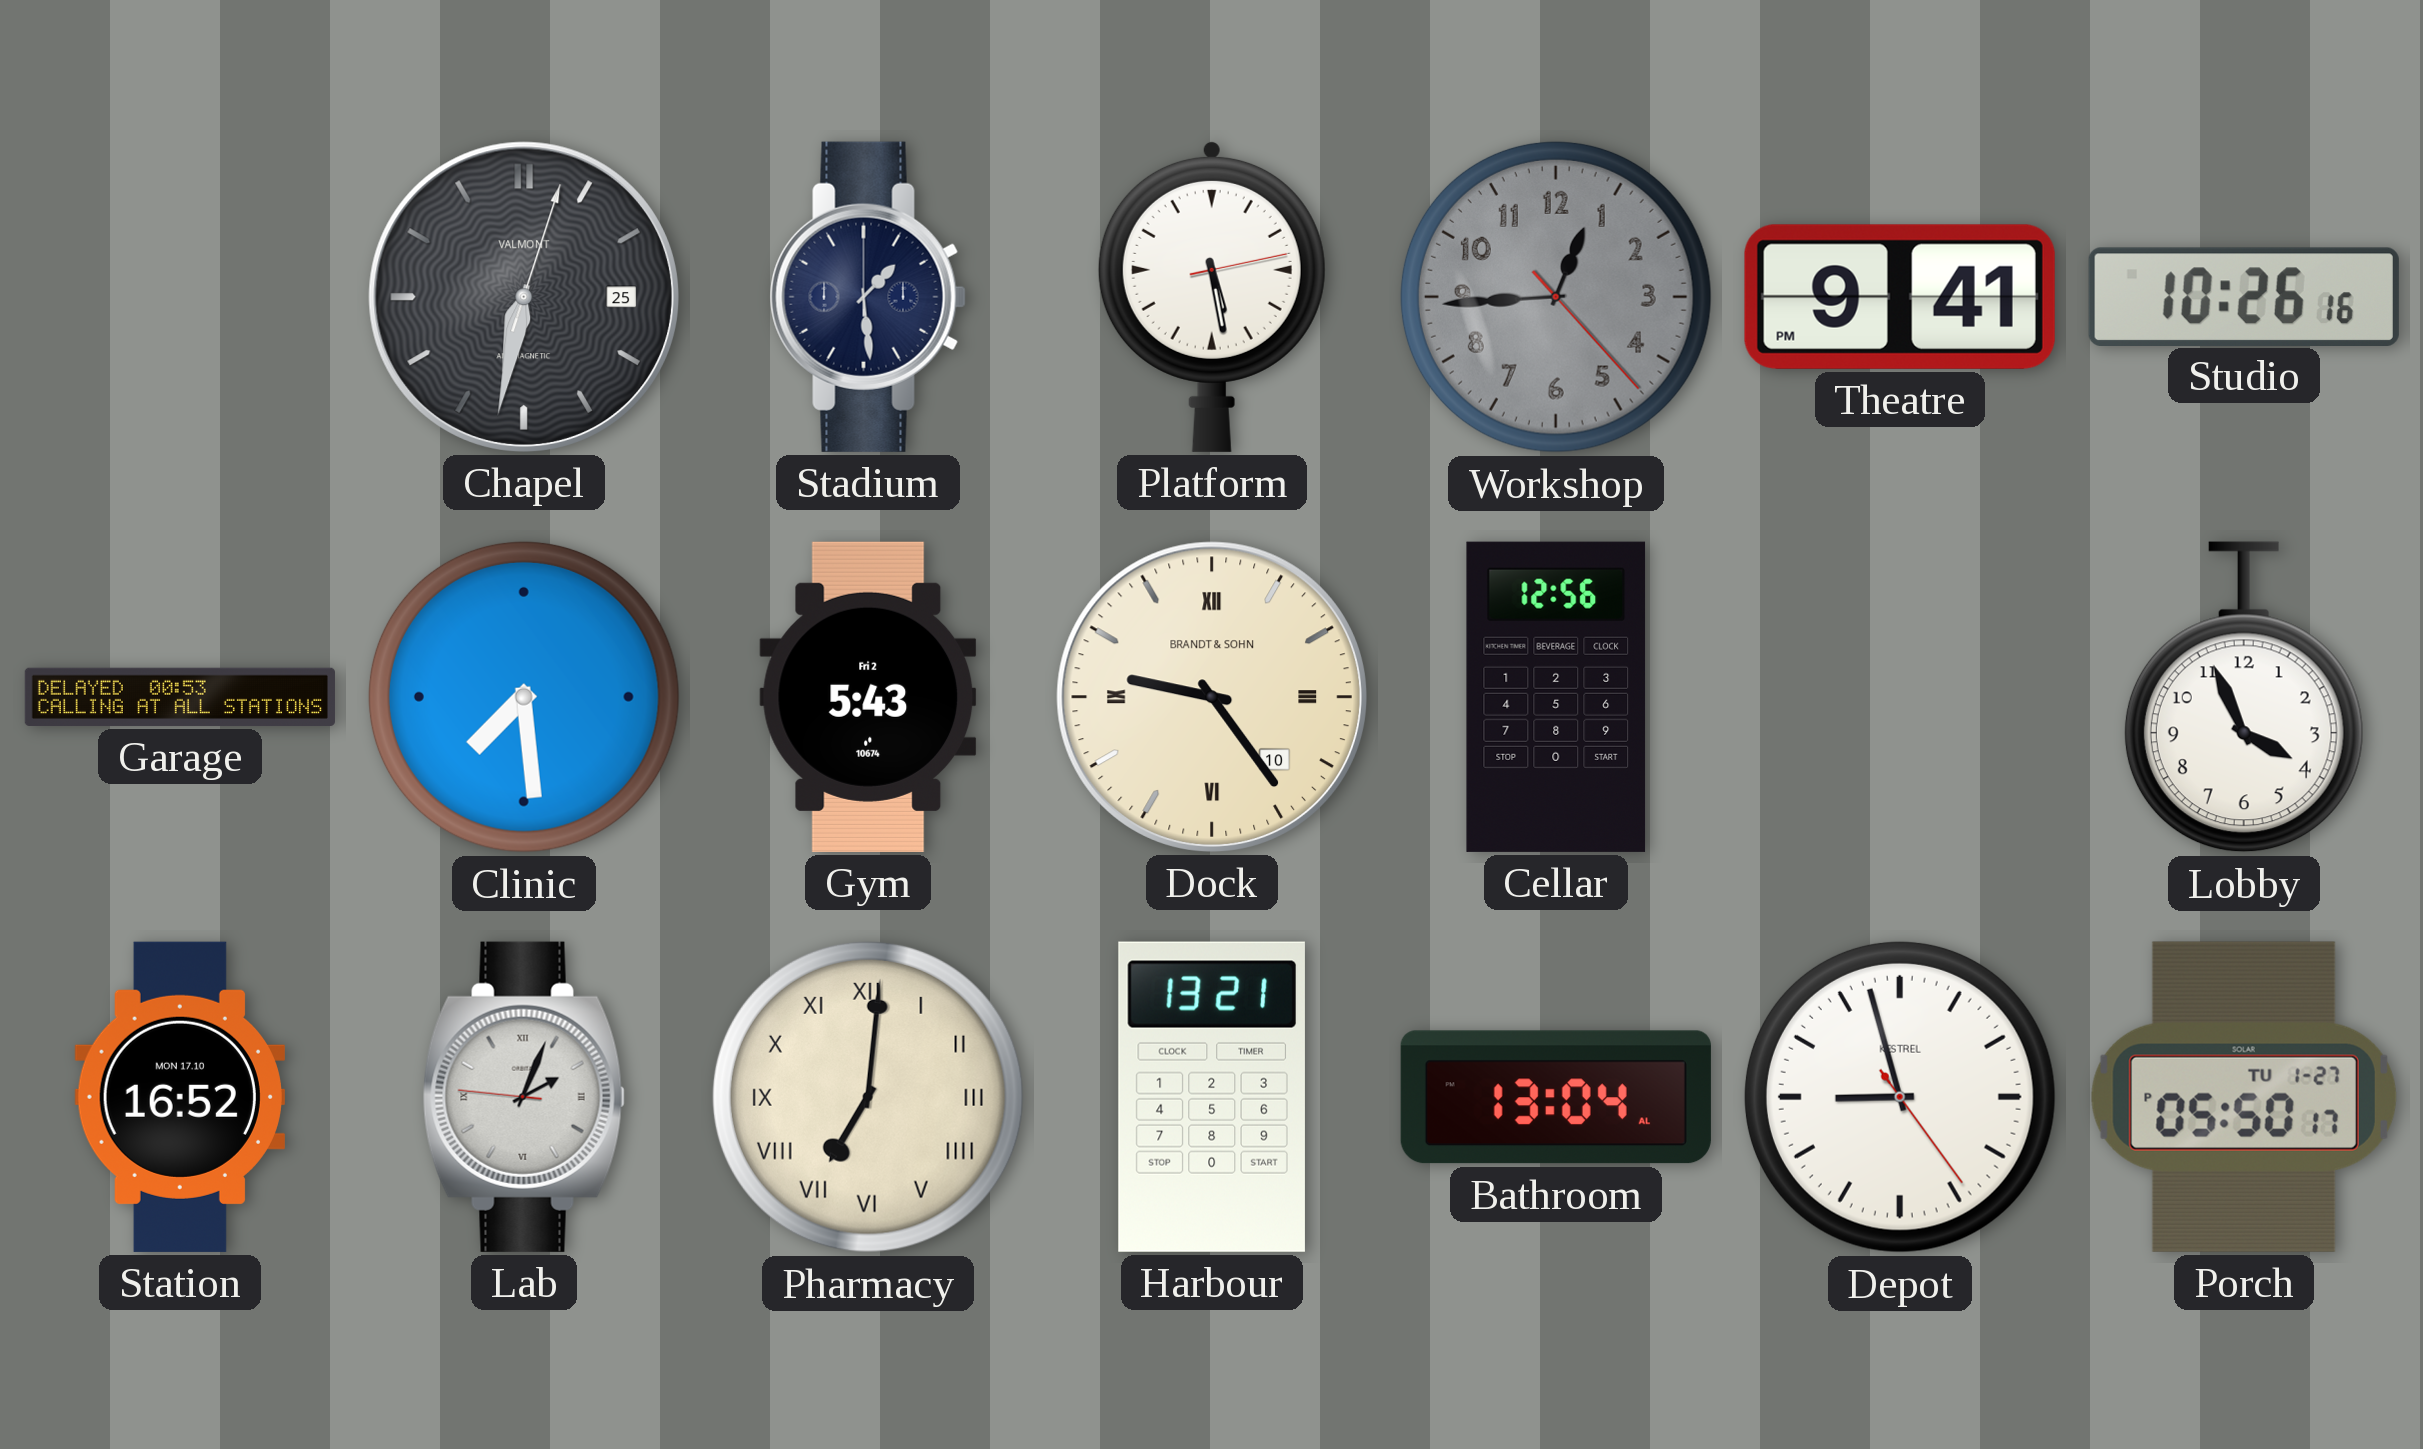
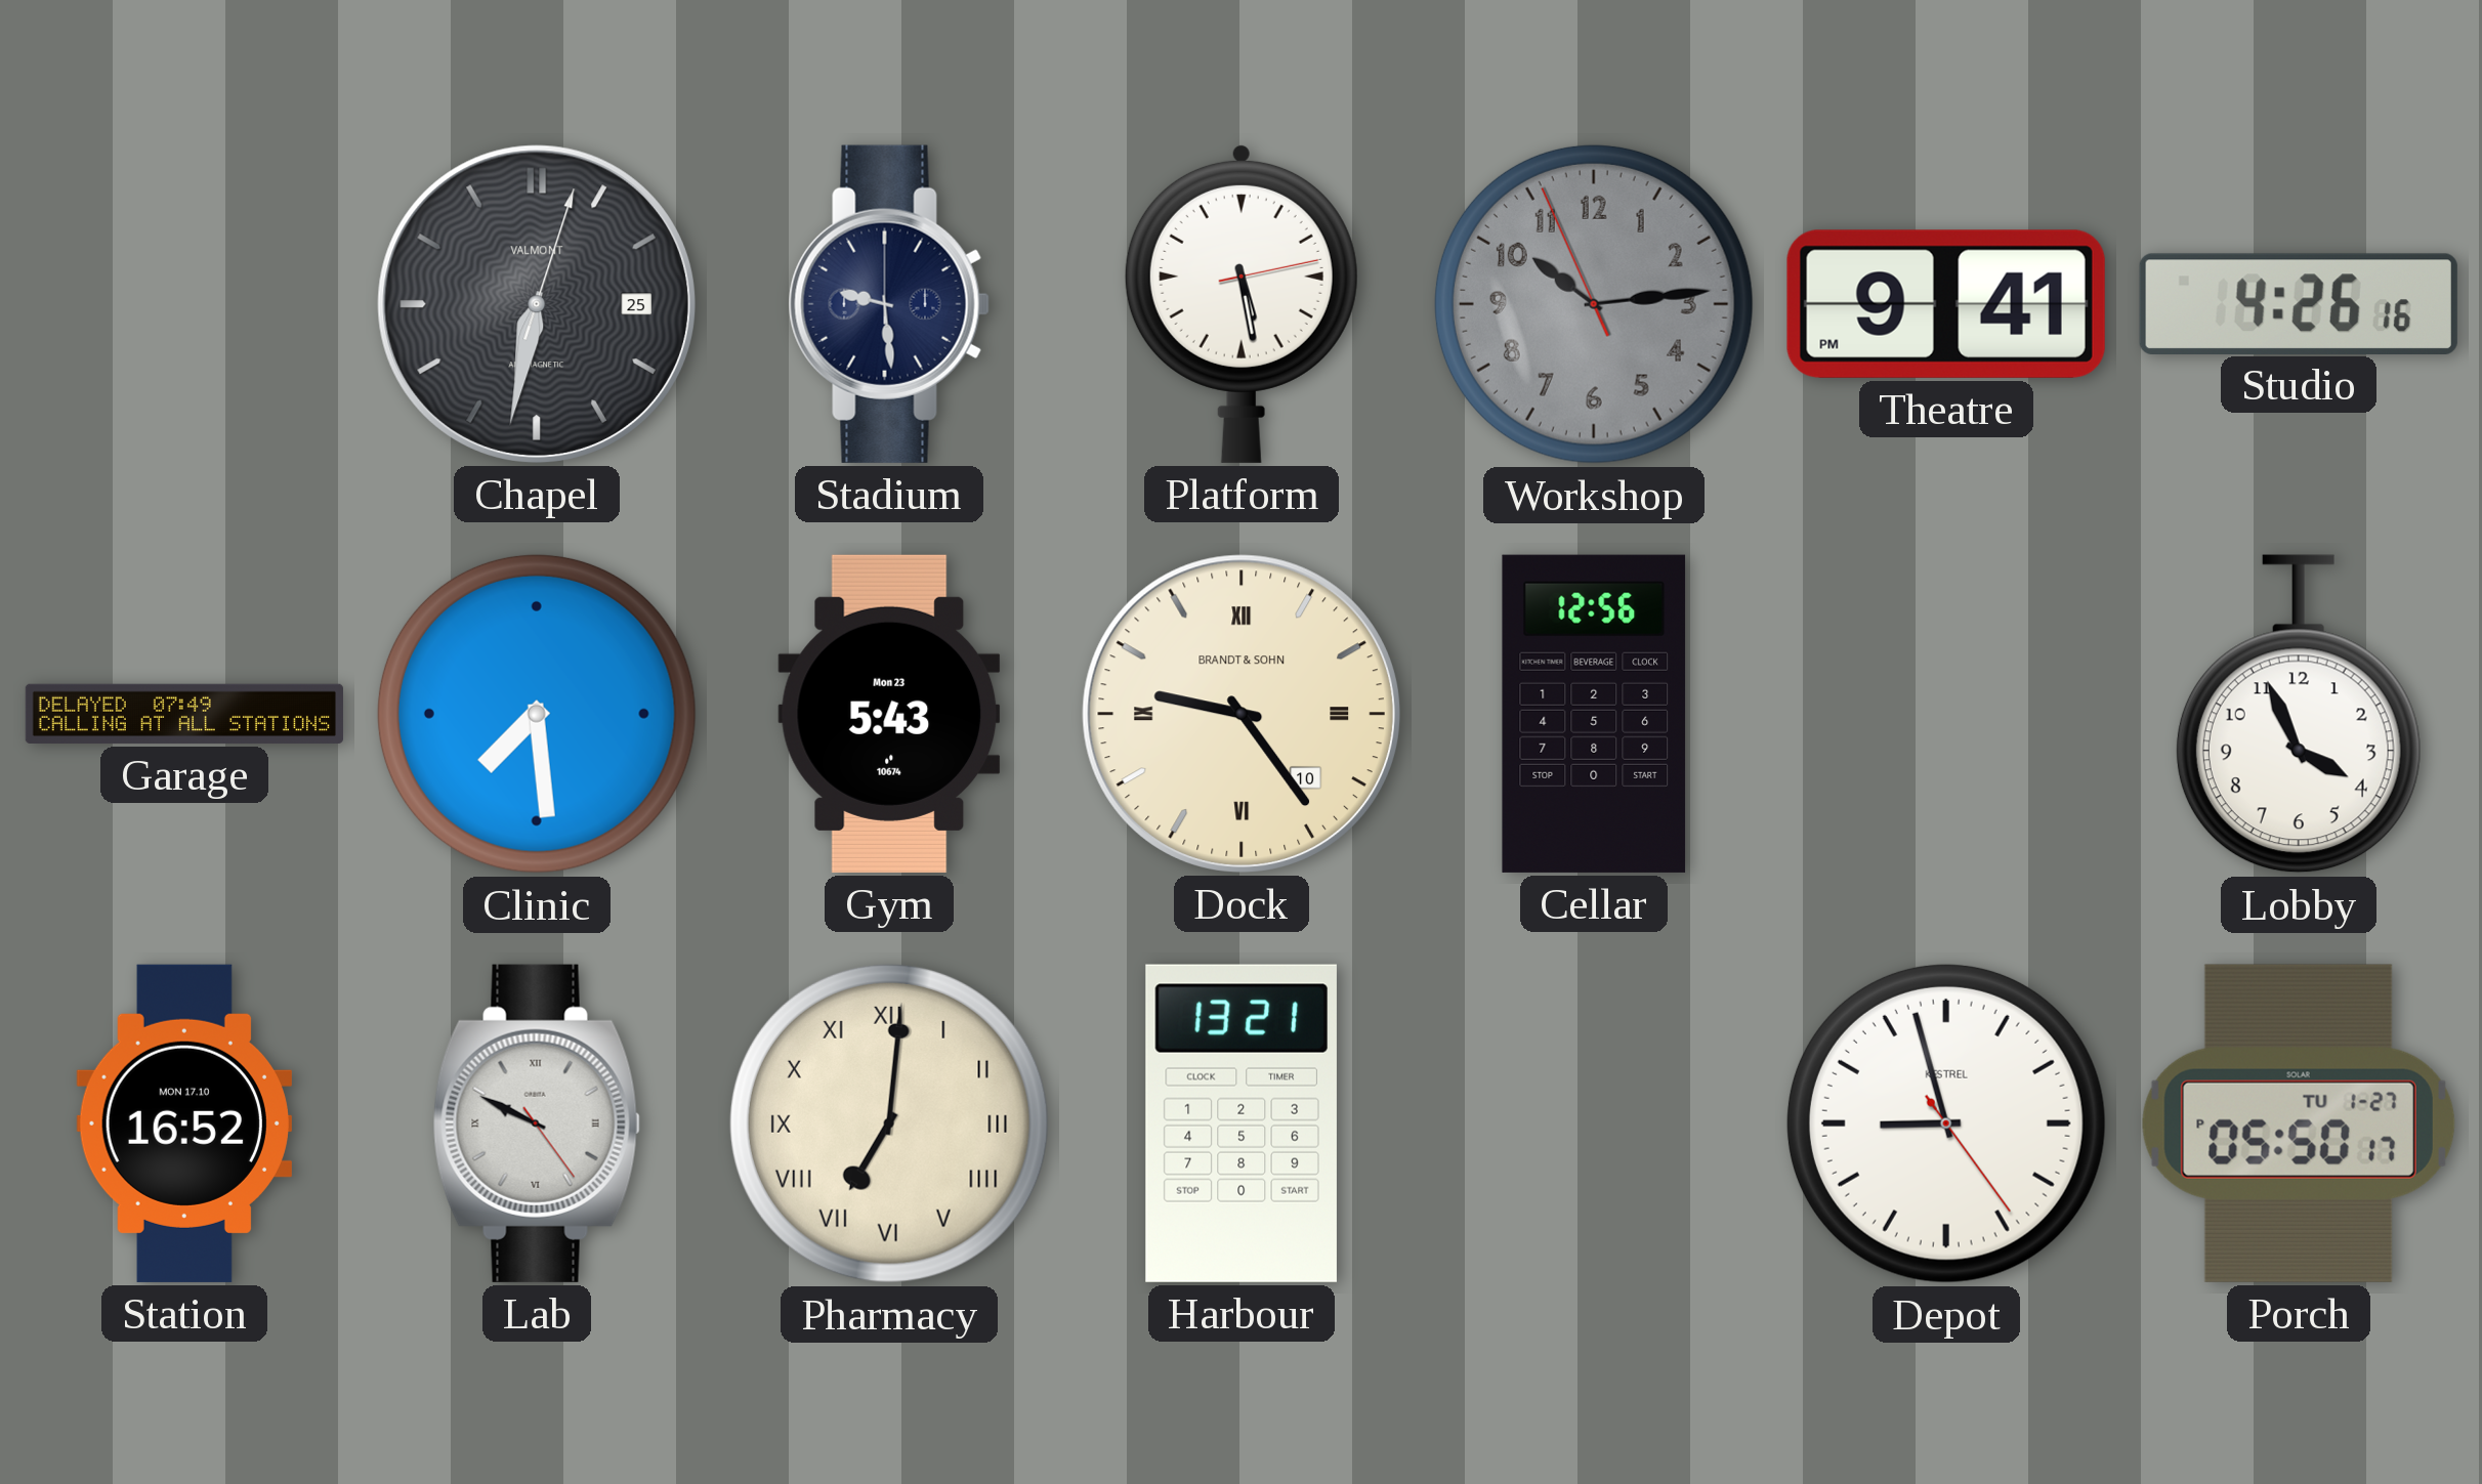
Stadium: 1:29 -> 9:29
Workshop: 12:44 -> 10:13
Studio: 10:26 -> 4:26
Garage: 00:53 -> 07:49
Gym date: Fri 2 -> Mon 23
Lab: 2:03 -> 9:49
Bathroom: 13:04 -> none
